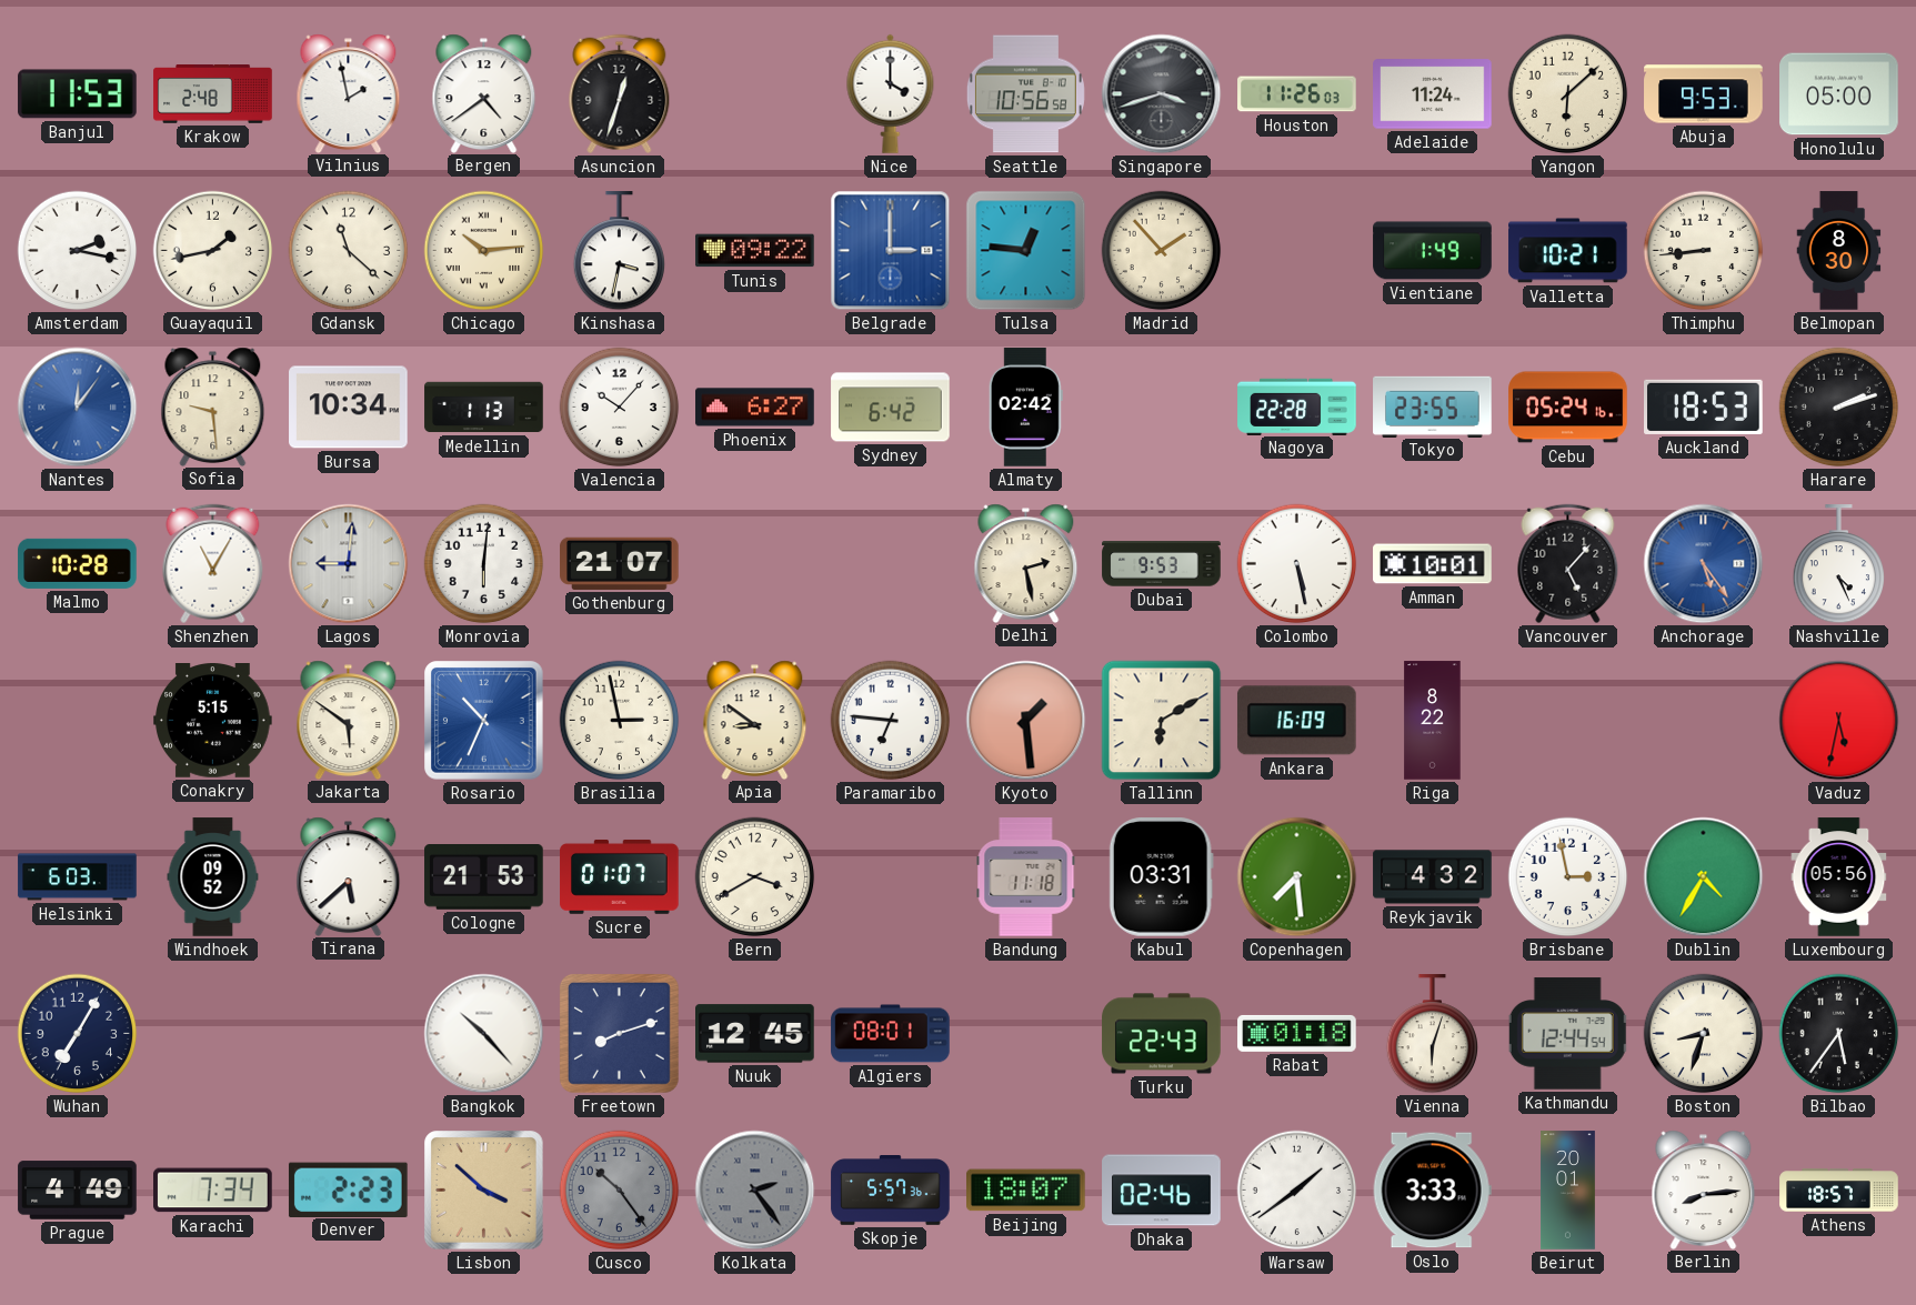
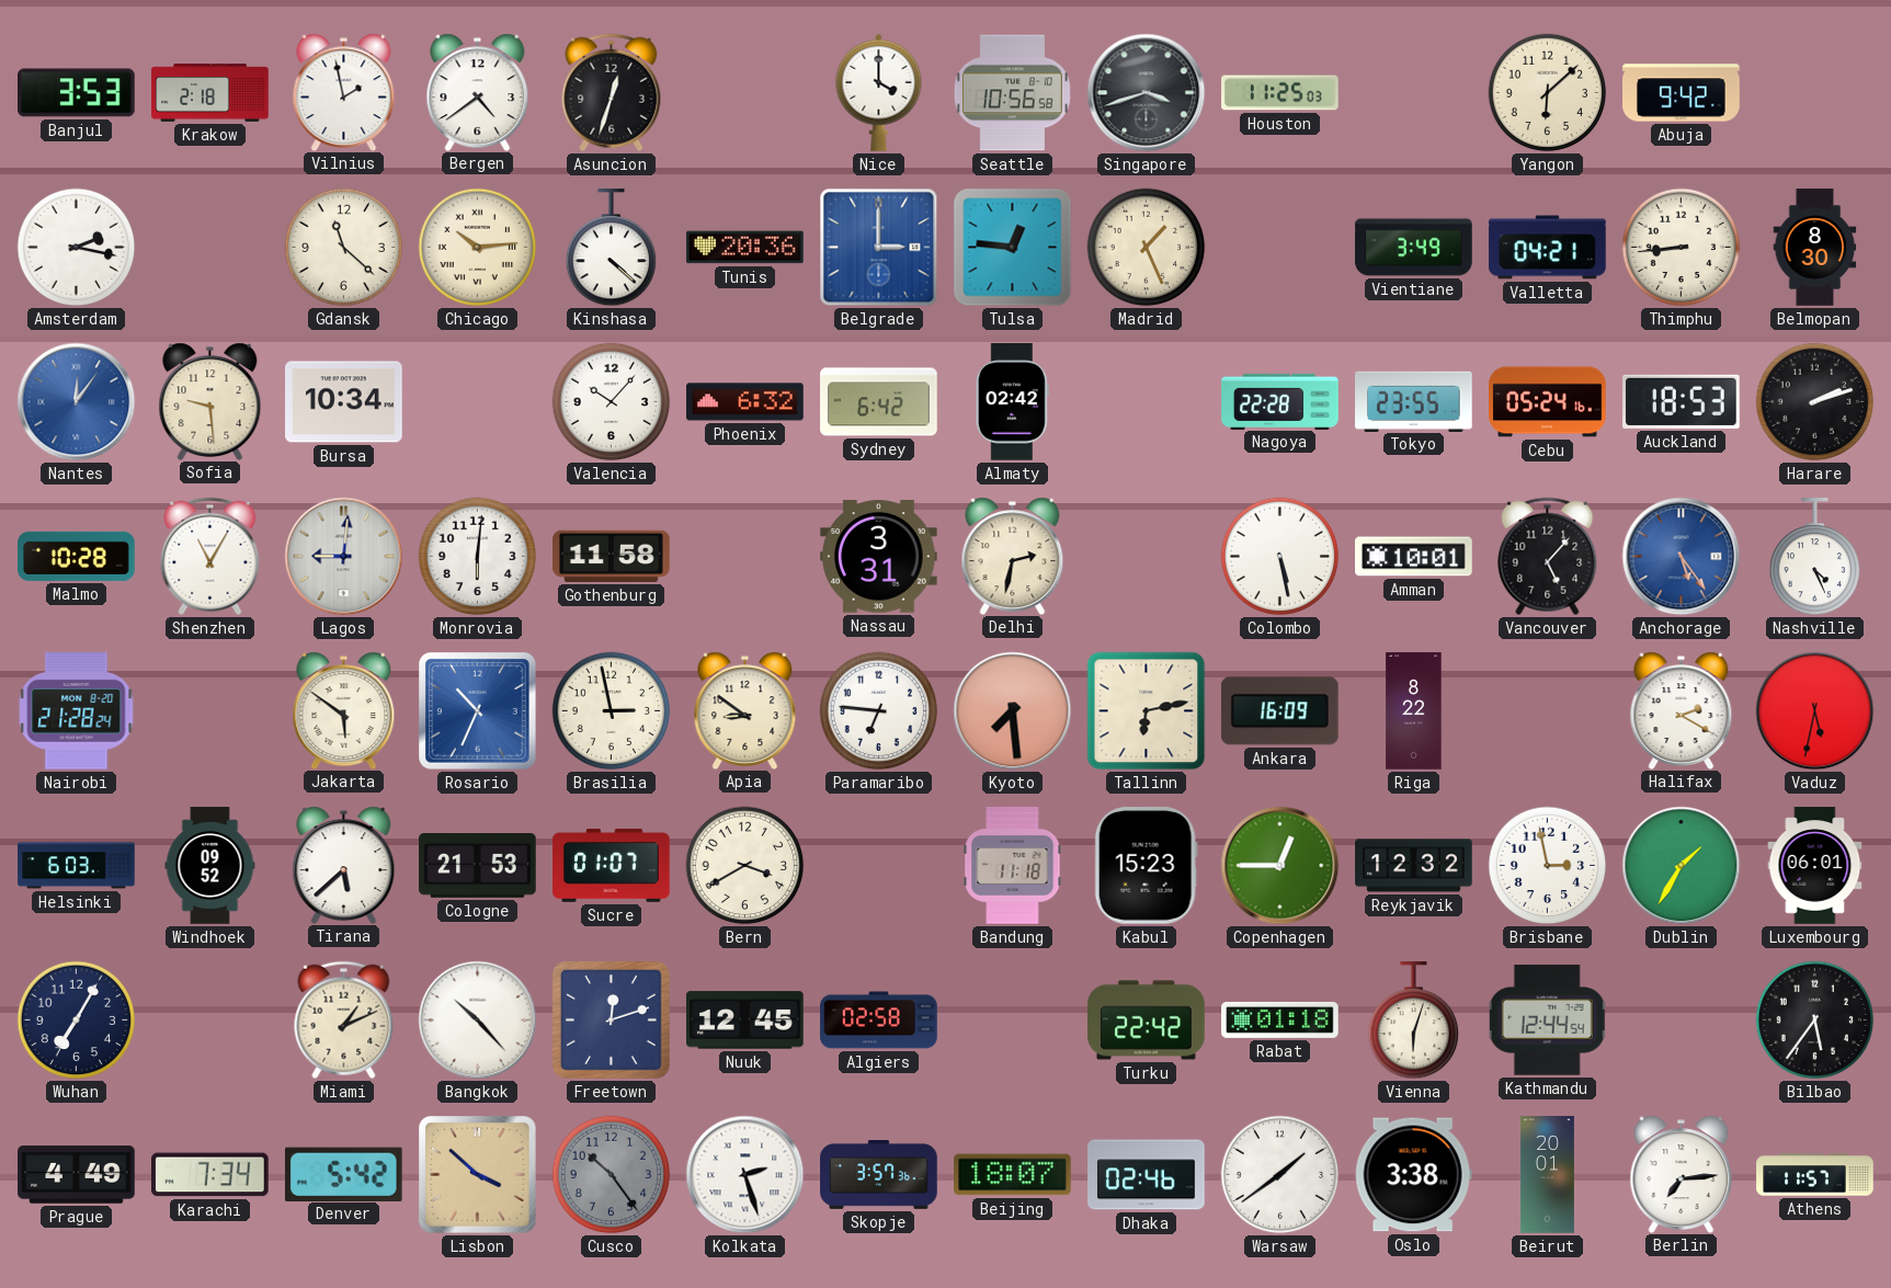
Banjul: 11:53 -> 3:53
Krakow: 2:48 -> 2:18
Houston: 11:26 -> 11:25
Adelaide: 11:24 -> none
Abuja: 9:53 -> 9:42
Honolulu: 05:00 -> none
Guayaquil: 1:43 -> none
Kinshasa: 3:32 -> 4:22
Tunis: 09:22 -> 20:36
Madrid: 1:53 -> 1:26
Vientiane: 1:49 -> 3:49
Valletta: 10:21 -> 04:21
Medellin: 1:13 -> none
Phoenix: 6:27 -> 6:32
Gothenburg: 21:07 -> 11:58
Nassau: none -> 3:31
Delhi: 2:28 -> 2:32
Dubai: 9:53 -> none
Nairobi: none -> 21:28
Conakry: 5:15 -> none
Kyoto: 1:29 -> 7:29
Tallinn: 6:10 -> 6:13
Halifax: none -> 2:20
Kabul: 03:31 -> 15:23
Copenhagen: 7:29 -> 12:45
Reykjavik: 4:32 -> 12:32
Dublin: 4:35 -> 1:35
Luxembourg: 05:56 -> 06:01
Miami: none -> 1:11
Freetown: 8:12 -> 12:12
Algiers: 08:01 -> 02:58
Turku: 22:43 -> 22:42
Boston: 8:33 -> none
Denver: 2:23 -> 5:42
Kolkata: 2:24 -> 2:27
Kolkata dial: grey -> white
Skopje: 5:57 -> 3:57
Oslo: 3:33 -> 3:38
Berlin: 8:14 -> 7:14
Athens: 18:57 -> 11:57
